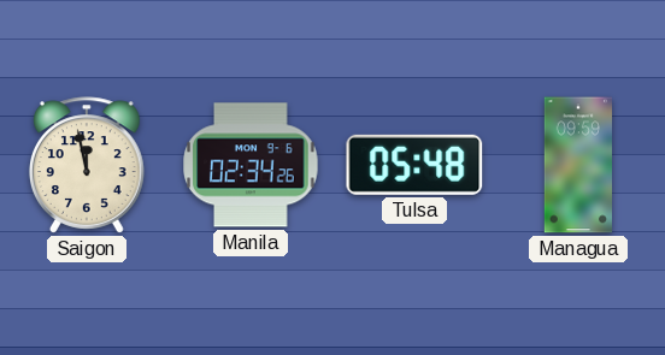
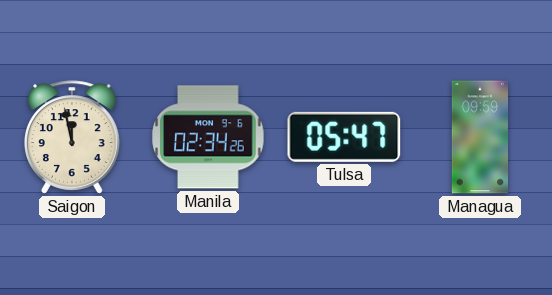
Tulsa: 05:48 -> 05:47
